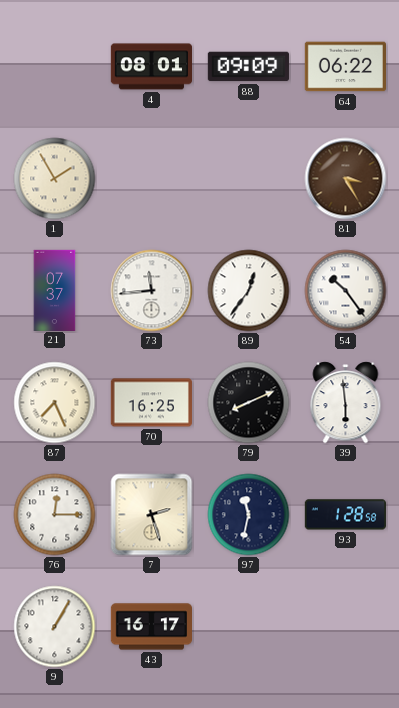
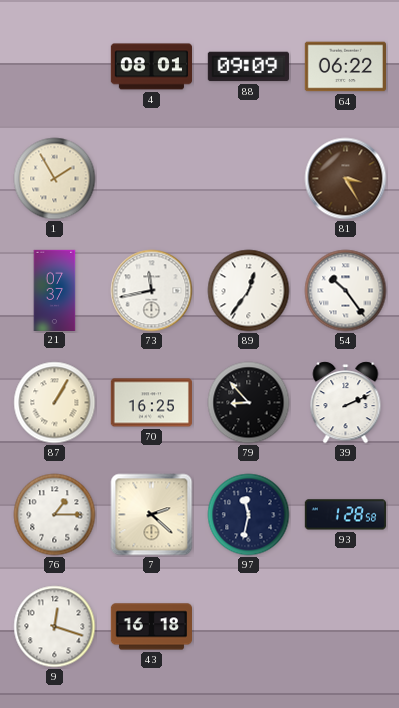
73: 11:44 -> 11:43
87: 7:26 -> 1:05
79: 8:11 -> 8:53
39: 5:59 -> 2:11
76: 12:15 -> 1:15
7: 2:27 -> 2:22
9: 1:05 -> 12:18
43: 16:17 -> 16:18
